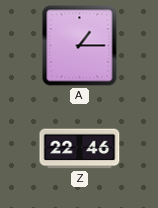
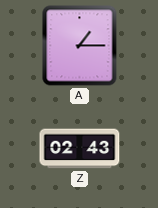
Z: 22:46 -> 02:43
